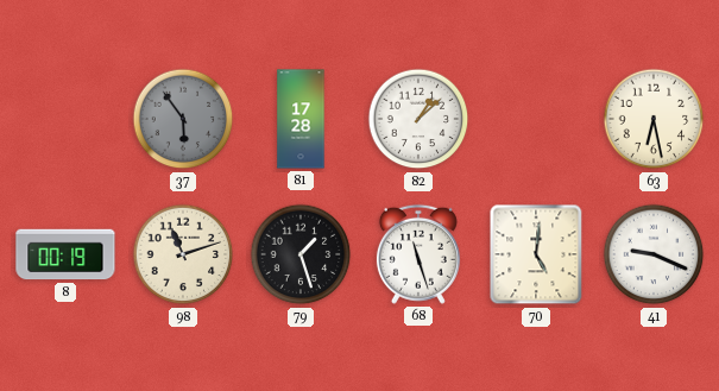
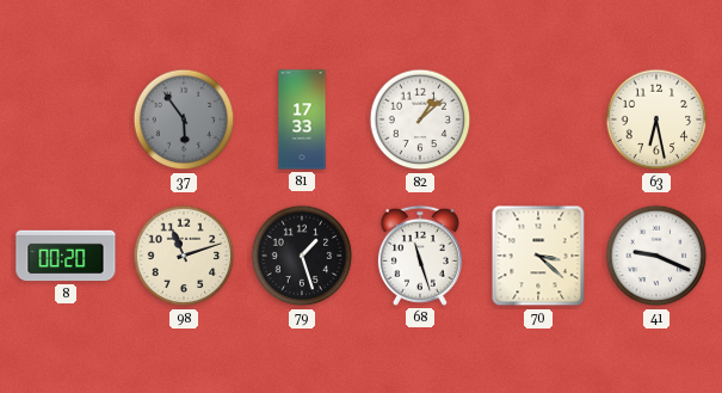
81: 17:28 -> 17:33
8: 00:19 -> 00:20
70: 5:01 -> 3:22
